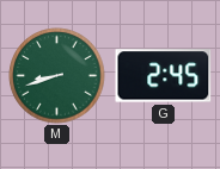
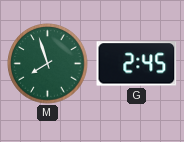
M: 8:42 -> 7:57
